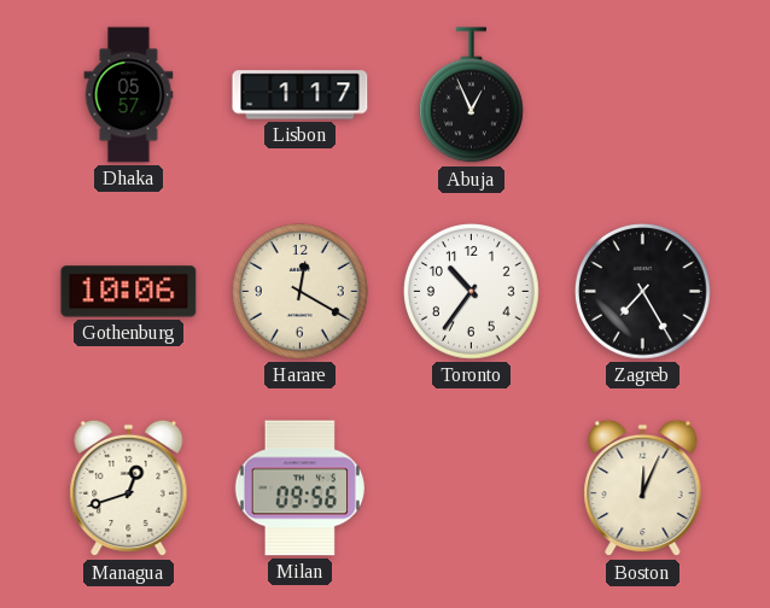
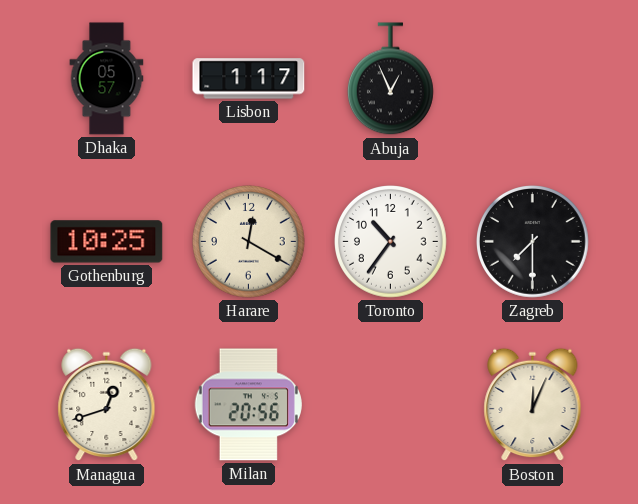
Gothenburg: 10:06 -> 10:25
Zagreb: 7:25 -> 7:30
Milan: 09:56 -> 20:56
